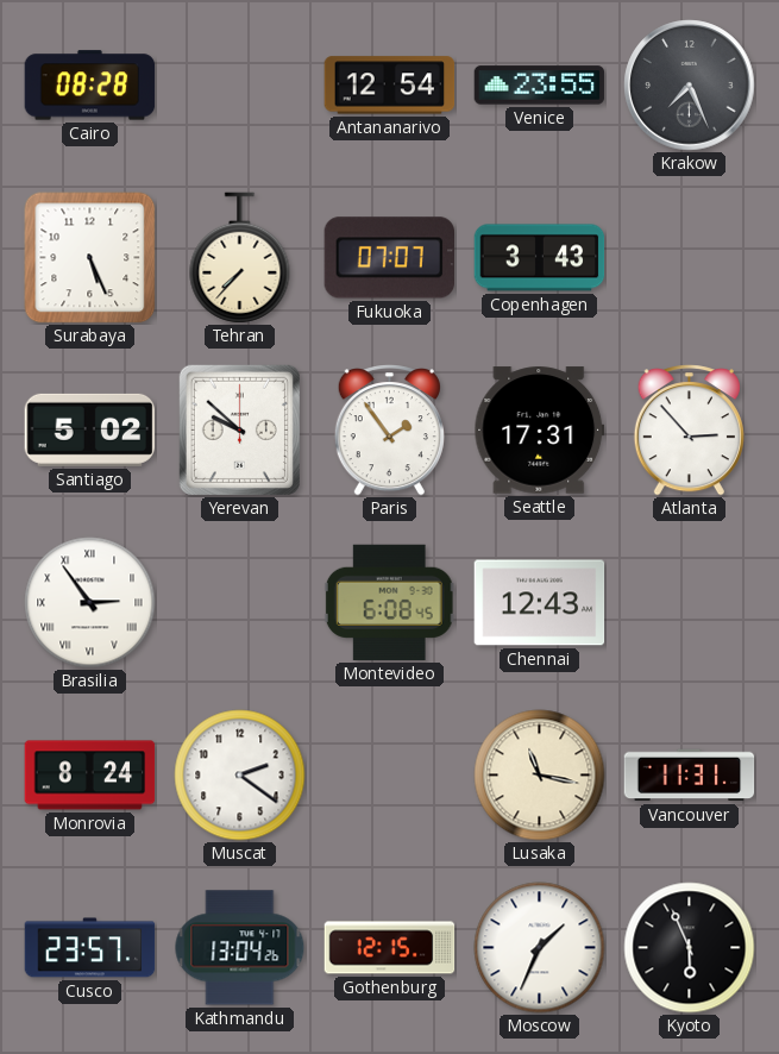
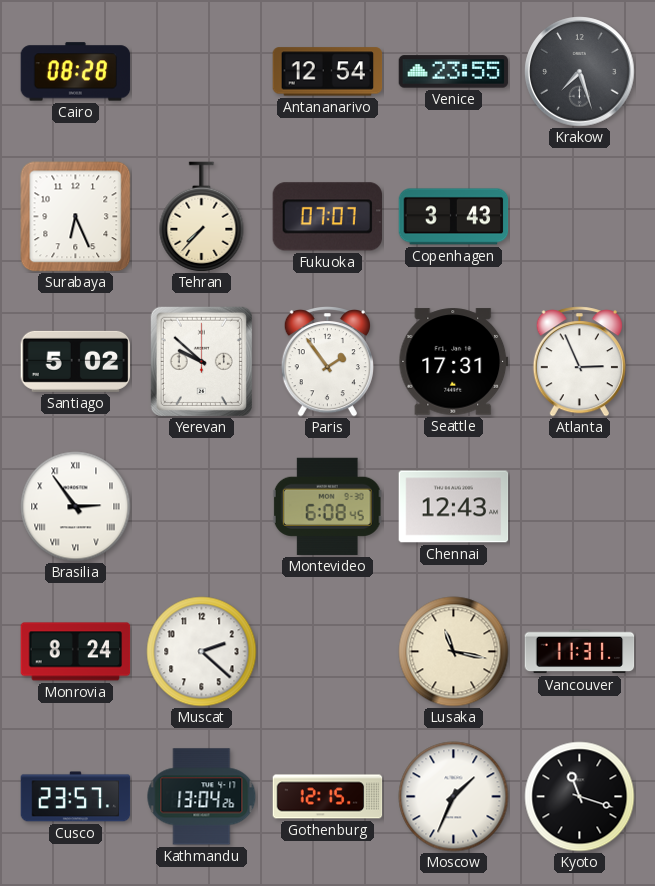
Krakow: 7:26 -> 7:27
Surabaya: 5:26 -> 6:26
Atlanta: 2:53 -> 2:56
Muscat: 2:21 -> 2:22
Kyoto: 5:56 -> 11:18
